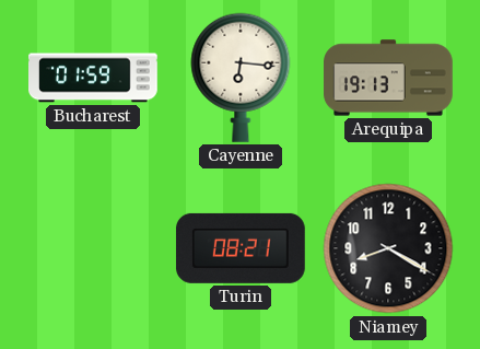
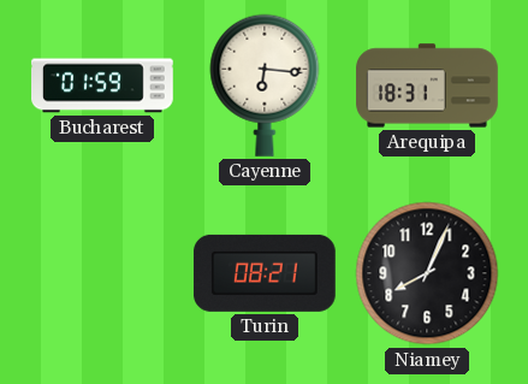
Arequipa: 19:13 -> 18:31
Niamey: 8:20 -> 8:04
